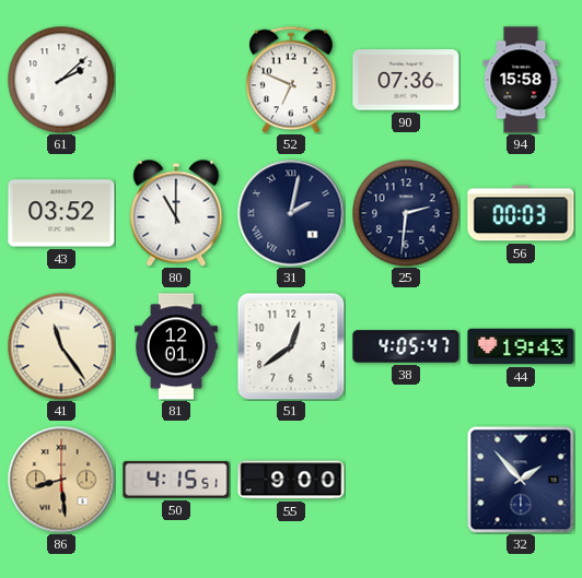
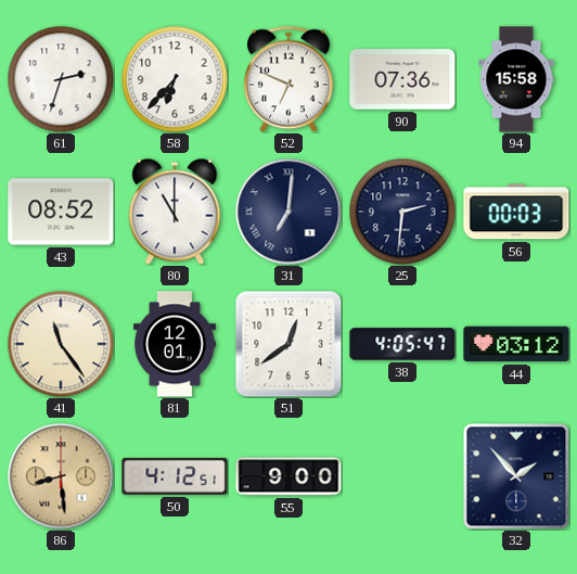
61: 2:08 -> 2:33
58: none -> 6:37
43: 03:52 -> 08:52
31: 2:02 -> 7:01
44: 19:43 -> 03:12
50: 4:15 -> 4:12
